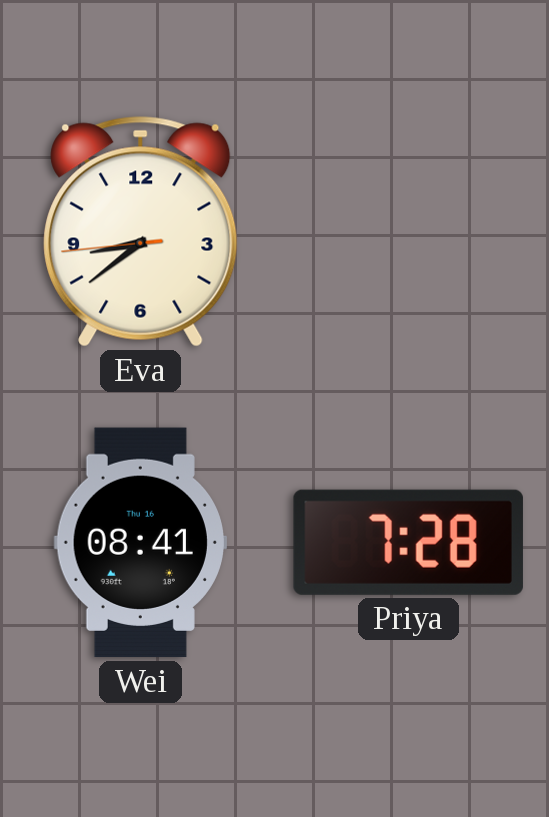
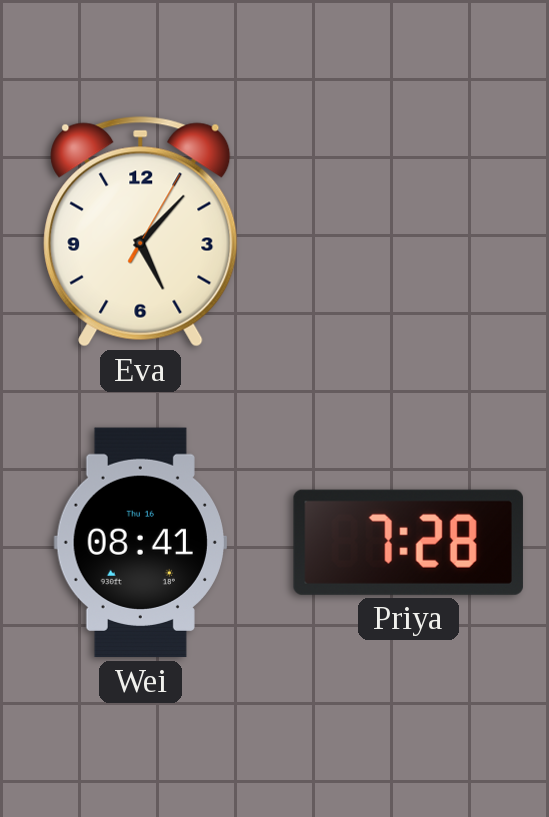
Eva: 8:38 -> 5:07
